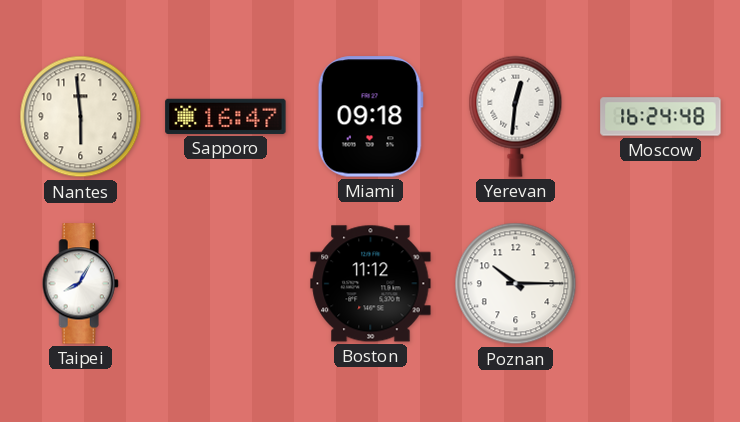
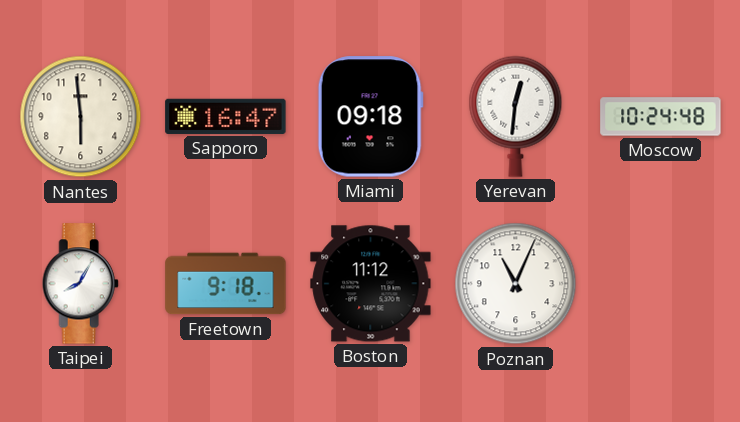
Moscow: 16:24 -> 10:24
Freetown: none -> 9:18
Poznan: 10:15 -> 11:04
